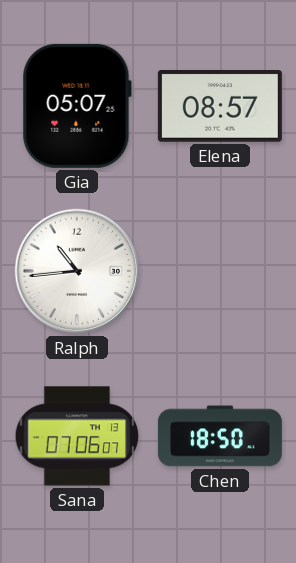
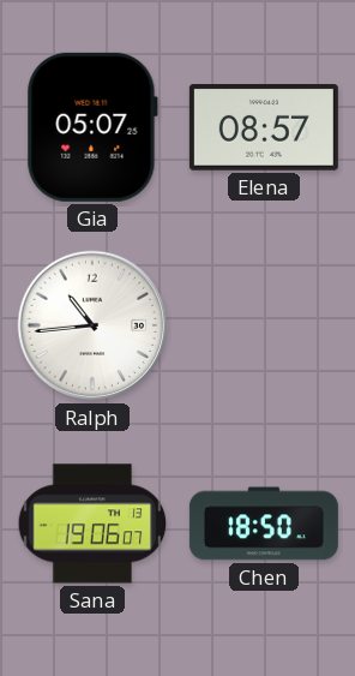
Sana: 07:06 -> 19:06
